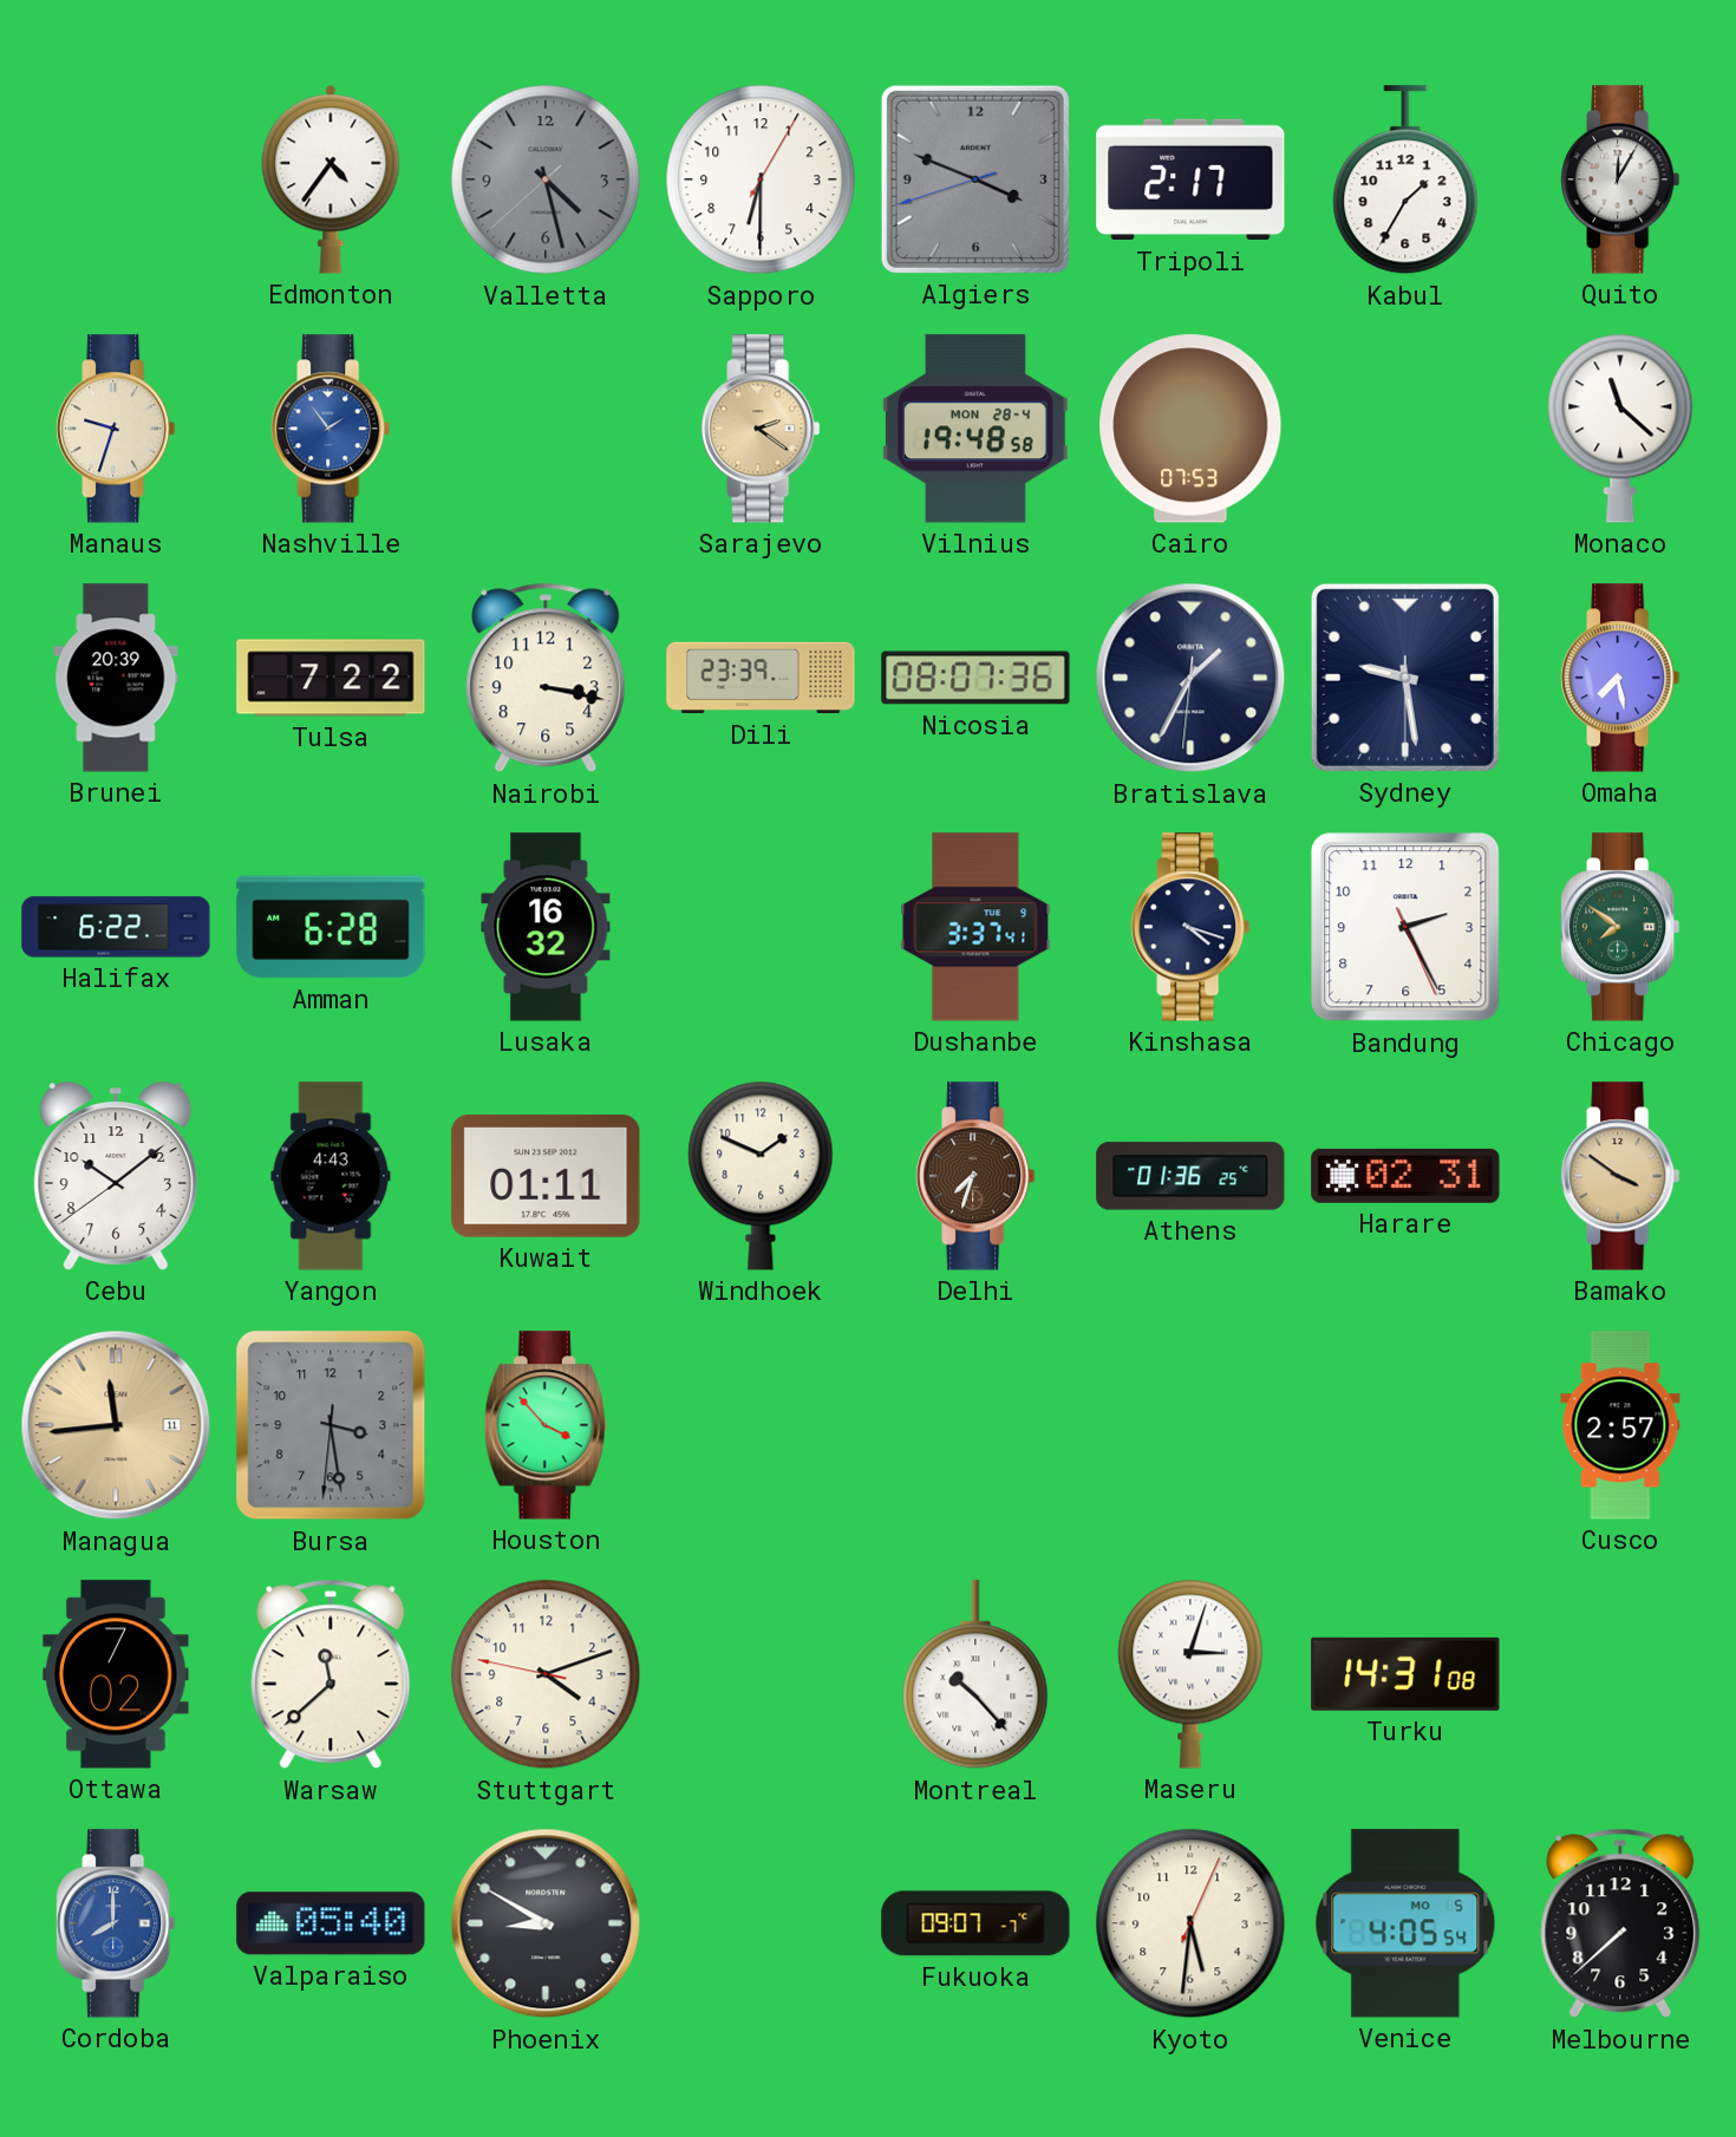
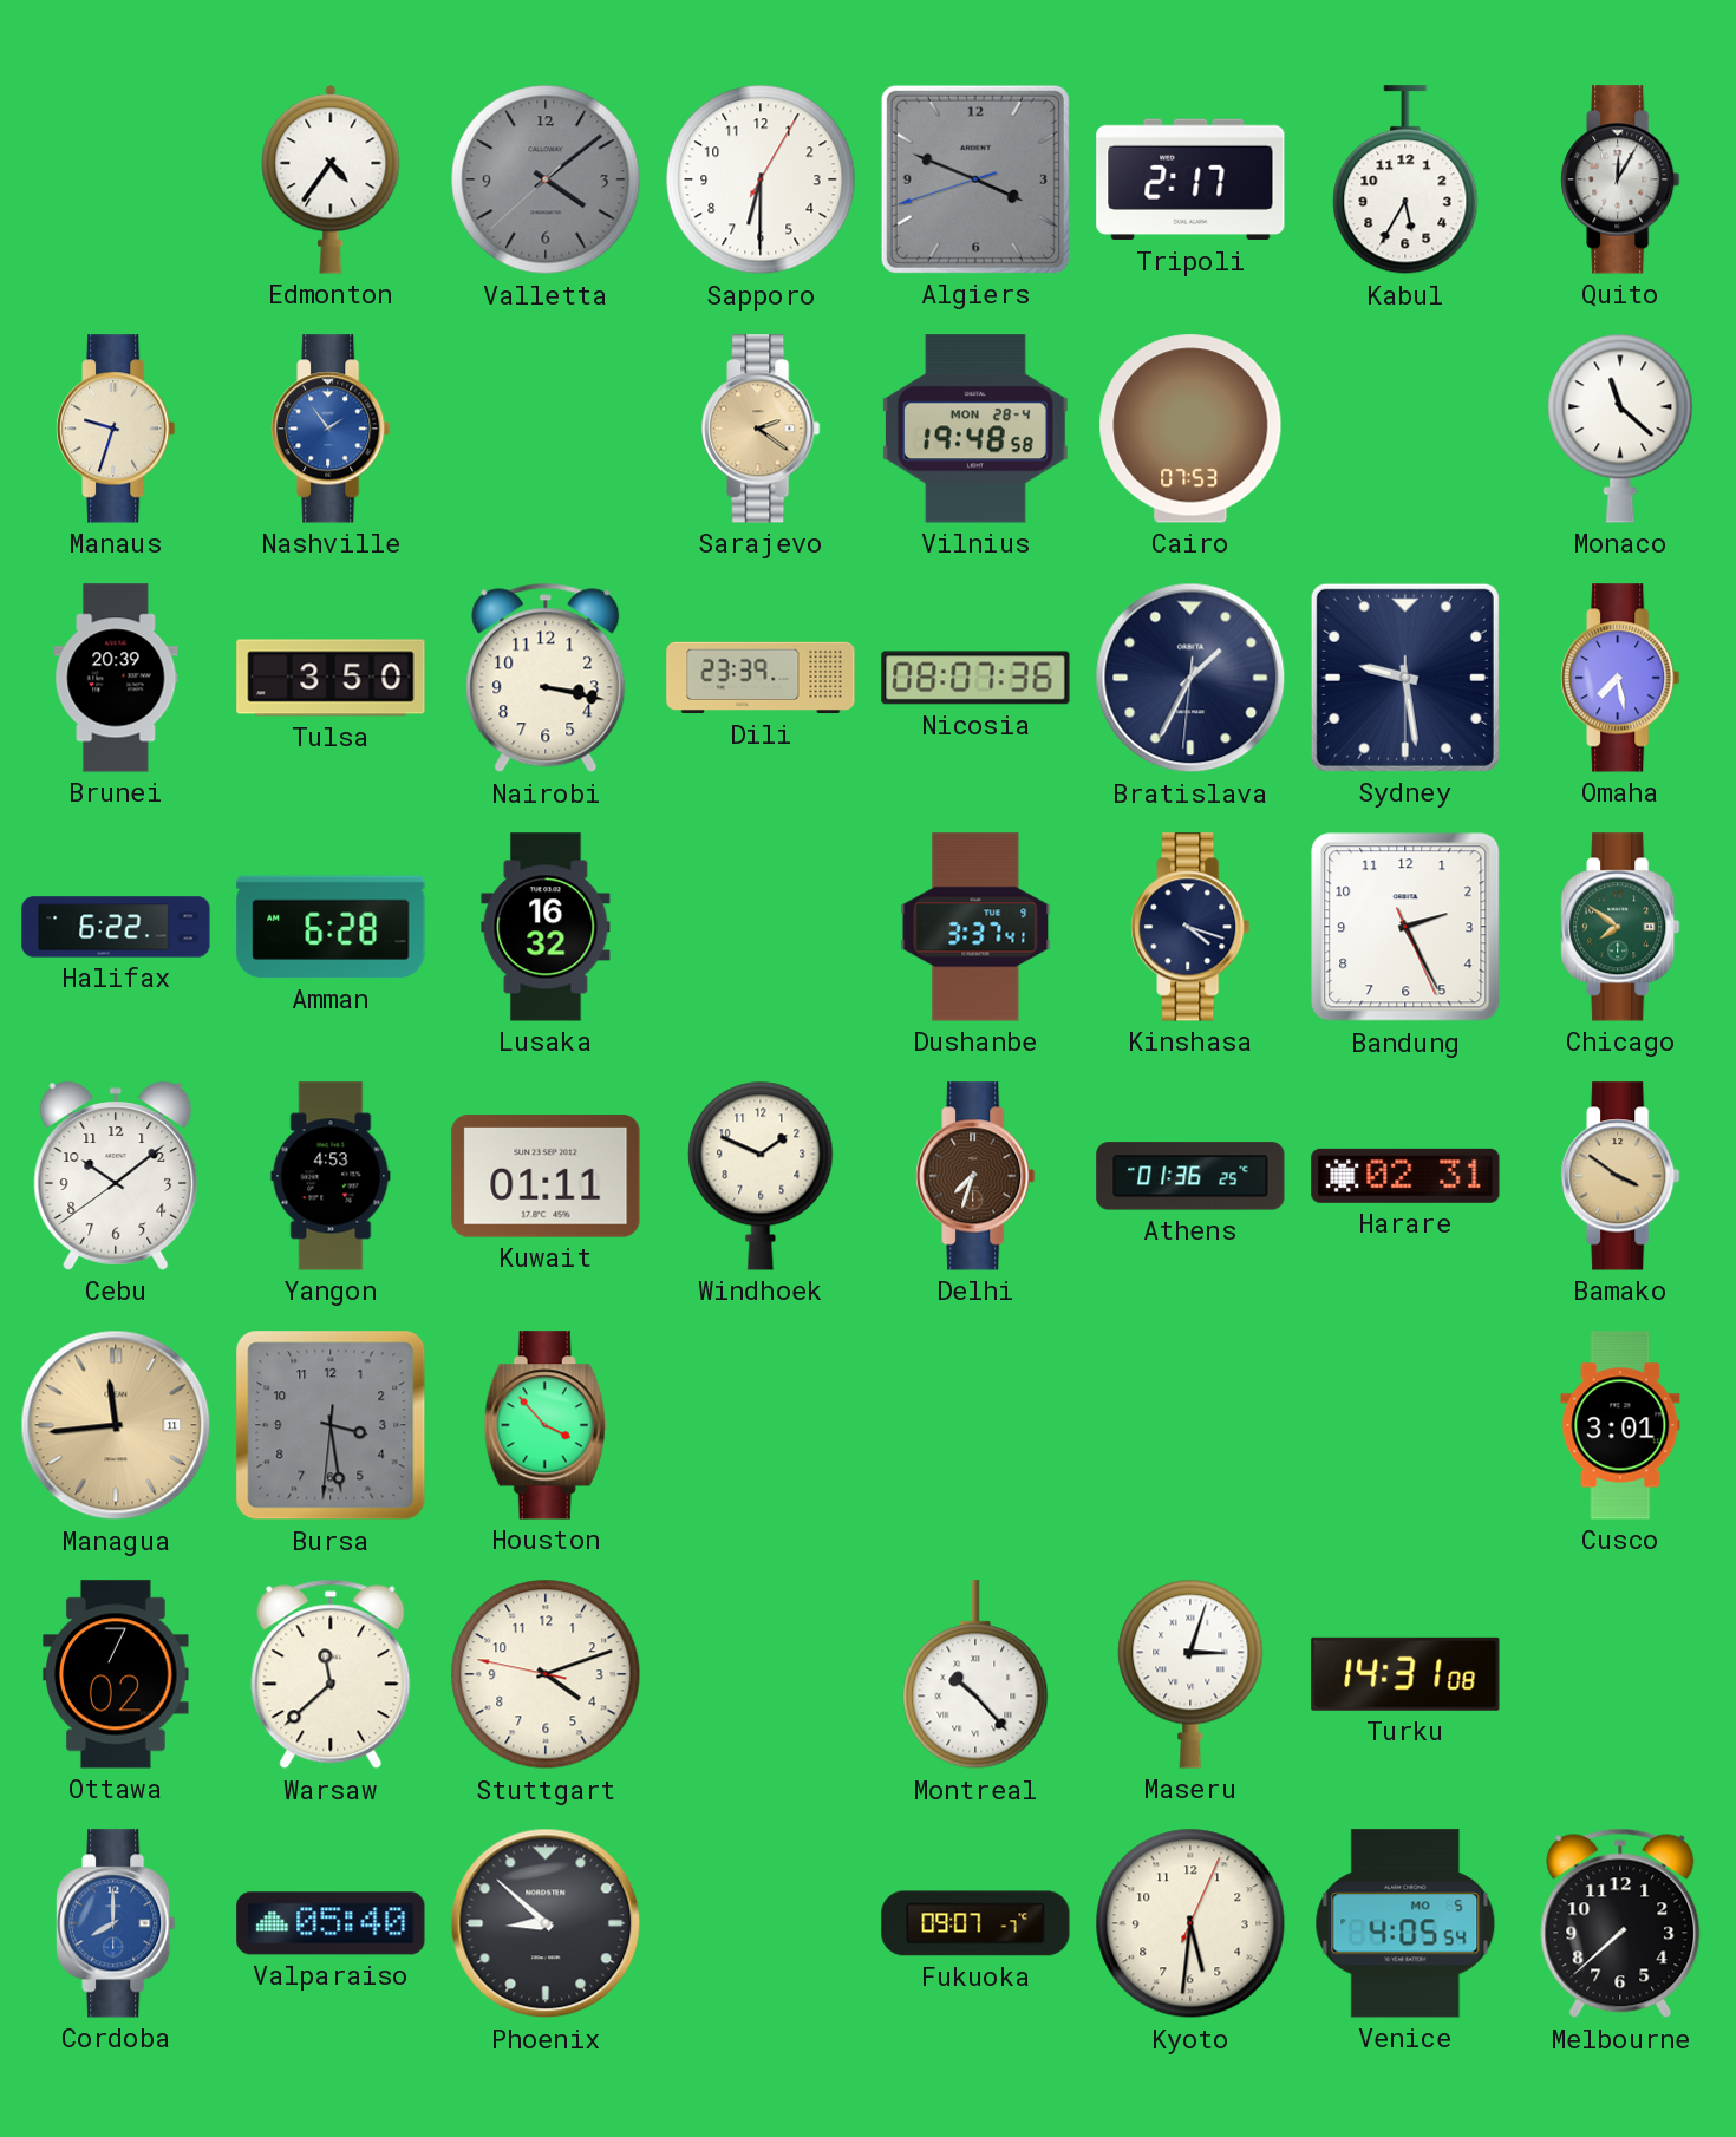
Valletta: 4:27 -> 4:08
Kabul: 1:35 -> 5:35
Tulsa: 7:22 -> 3:50
Yangon: 4:43 -> 4:53
Cusco: 2:57 -> 3:01
Phoenix: 8:50 -> 8:52
